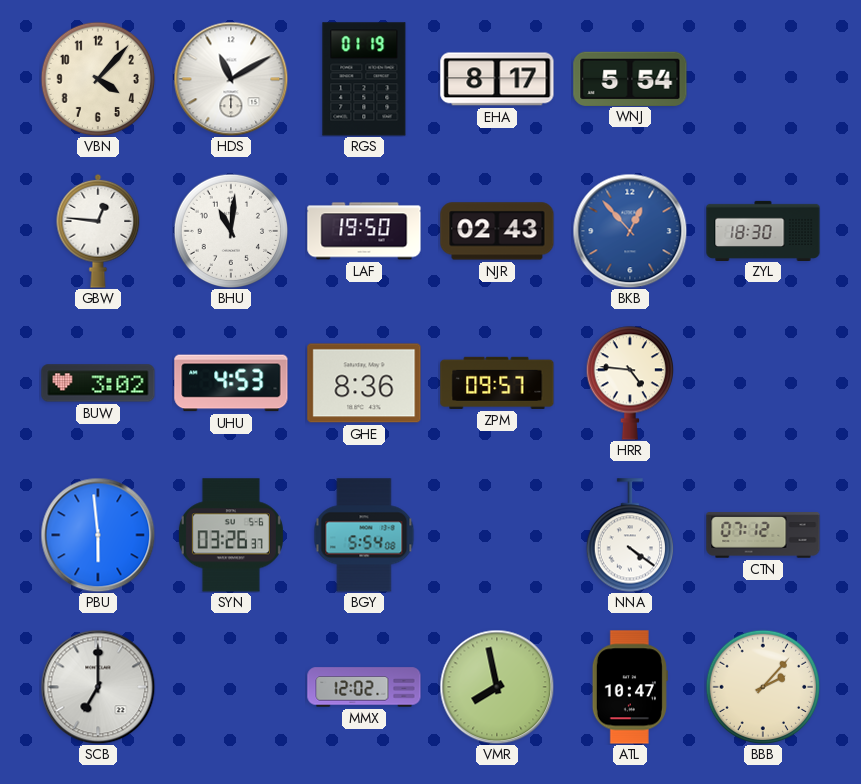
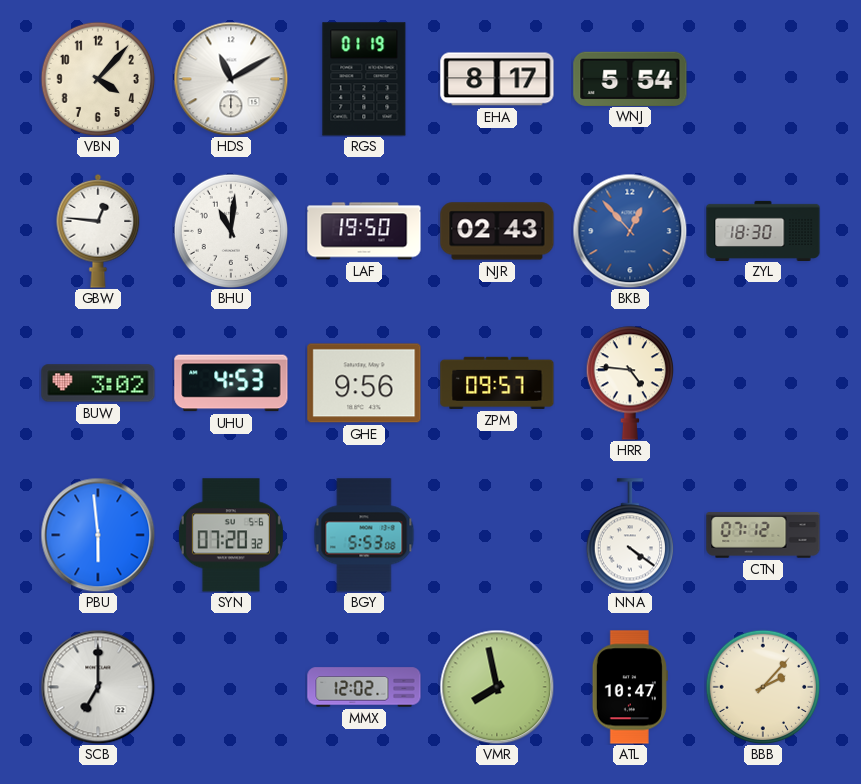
GHE: 8:36 -> 9:56
SYN: 03:26 -> 07:20
BGY: 5:54 -> 5:53
